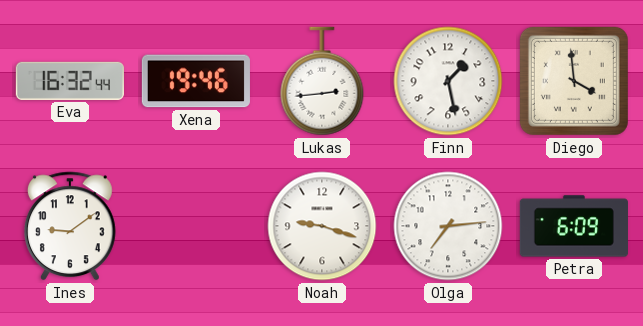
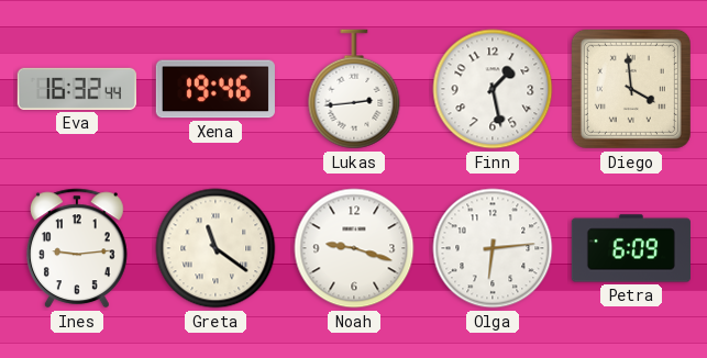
Ines: 9:09 -> 9:14
Greta: none -> 11:21
Olga: 7:14 -> 6:14
